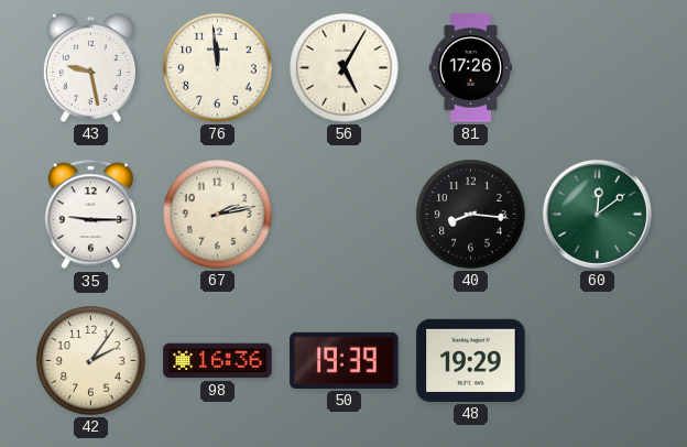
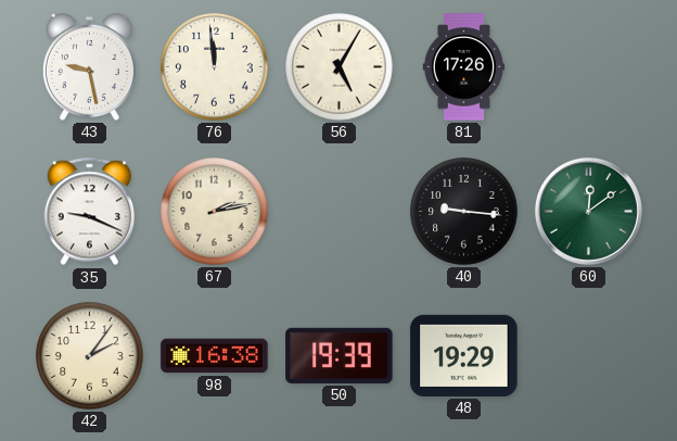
35: 9:15 -> 9:19
40: 8:16 -> 9:16
98: 16:36 -> 16:38
